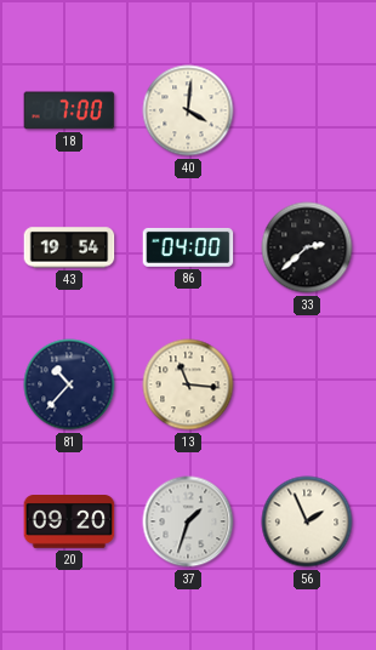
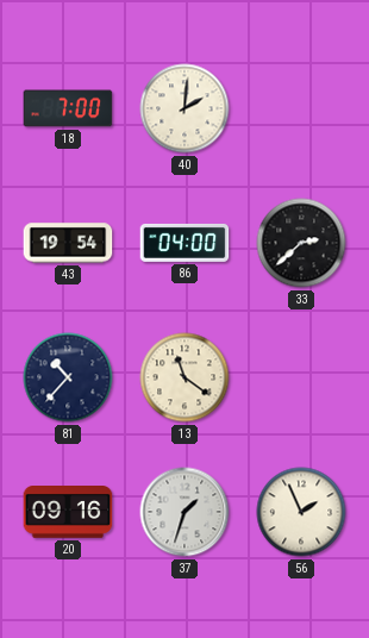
40: 4:01 -> 2:01
13: 11:16 -> 11:21
20: 09:20 -> 09:16
